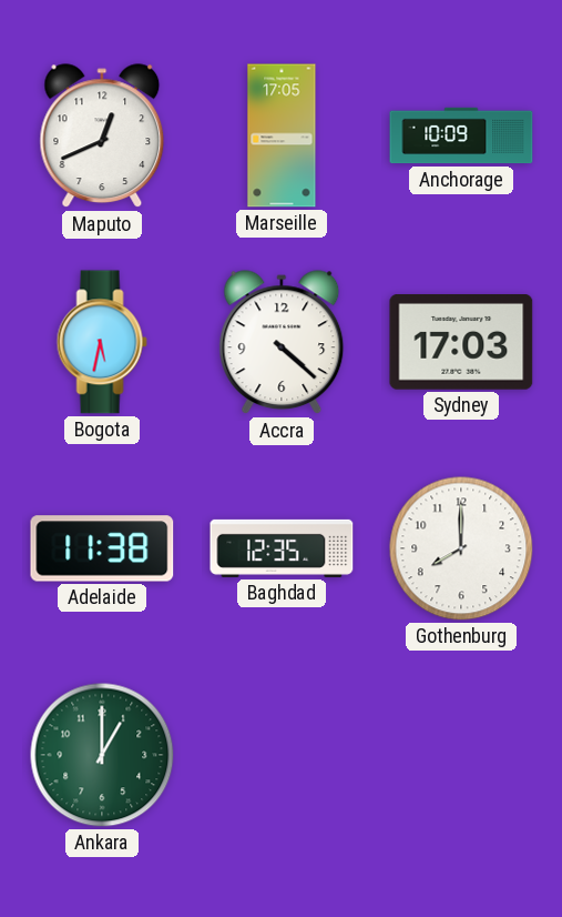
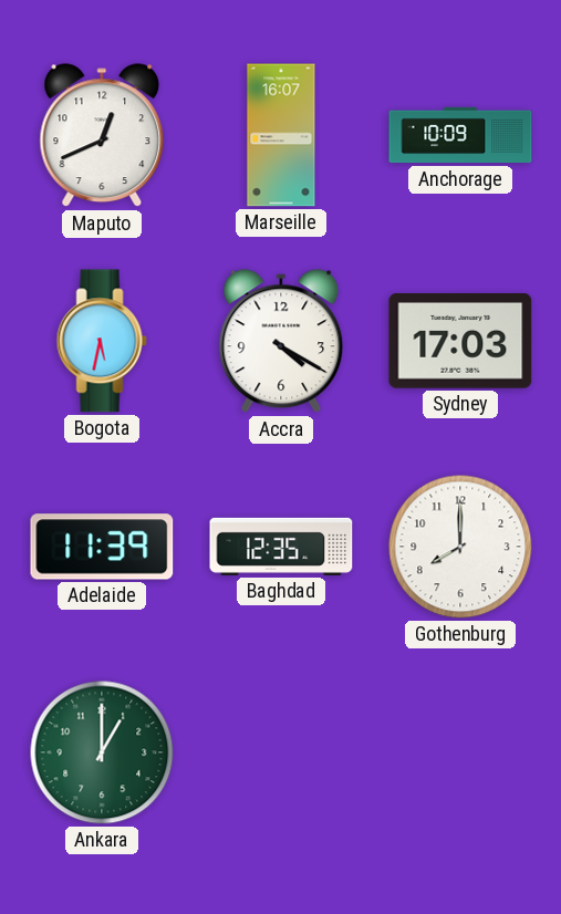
Marseille: 17:05 -> 16:07
Accra: 4:22 -> 4:20
Adelaide: 11:38 -> 11:39
